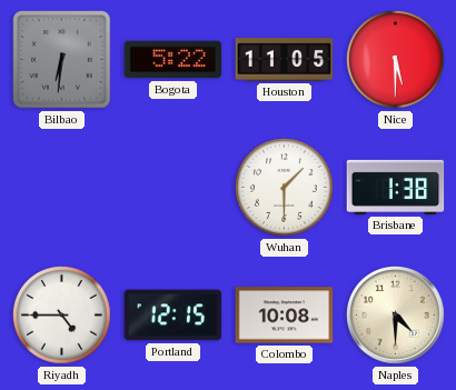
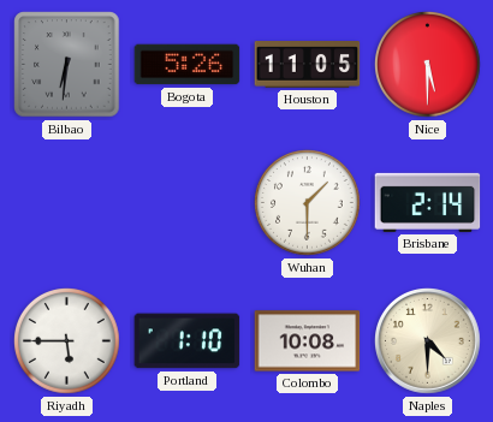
Bogota: 5:22 -> 5:26
Brisbane: 1:38 -> 2:14
Riyadh: 4:45 -> 5:45
Portland: 12:15 -> 1:10
